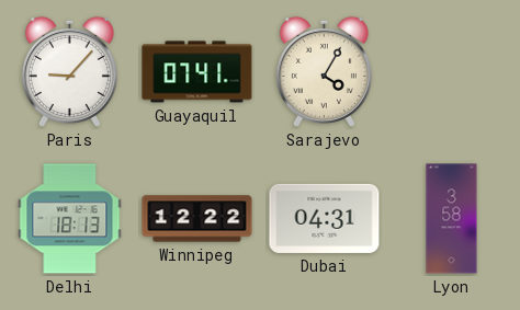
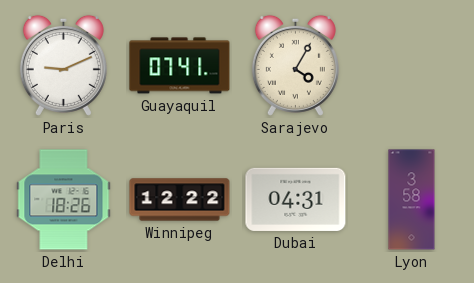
Paris: 9:07 -> 9:11
Delhi: 18:13 -> 18:26
